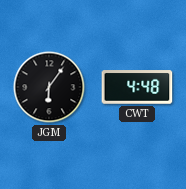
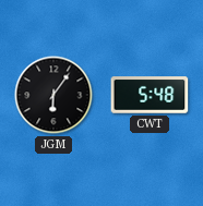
CWT: 4:48 -> 5:48
